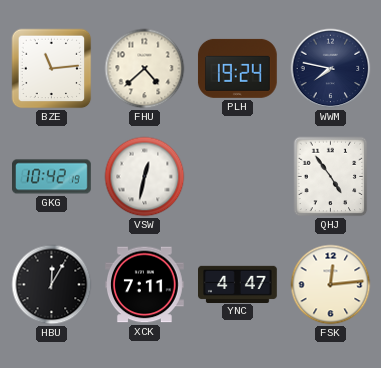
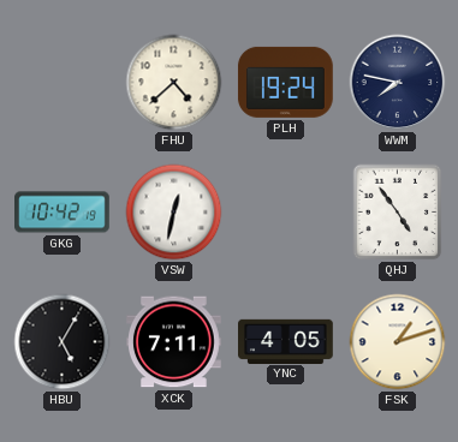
BZE: 11:14 -> none
HBU: 12:05 -> 5:05
YNC: 4:47 -> 4:05
FSK: 12:14 -> 1:12
